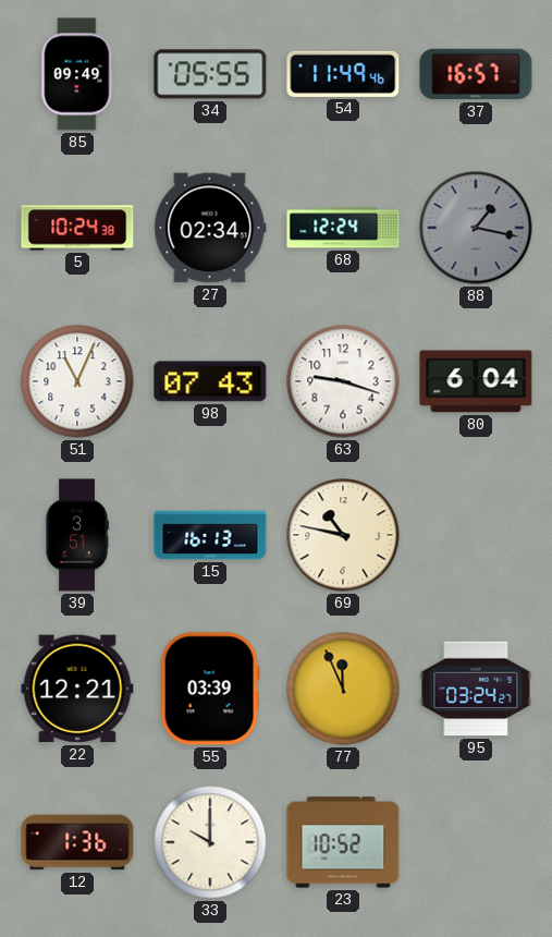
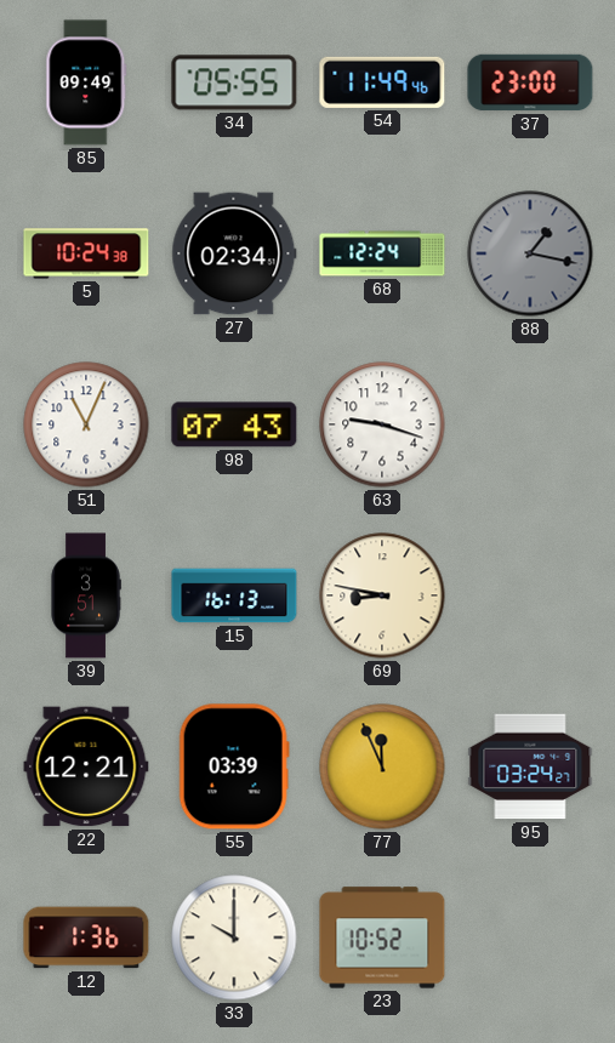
37: 16:57 -> 23:00
80: 6:04 -> none
69: 10:47 -> 8:47
